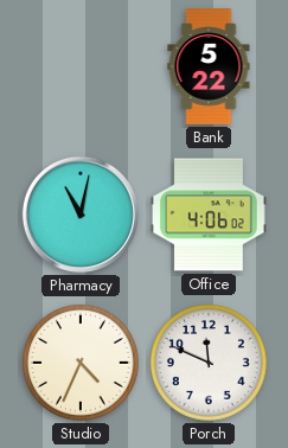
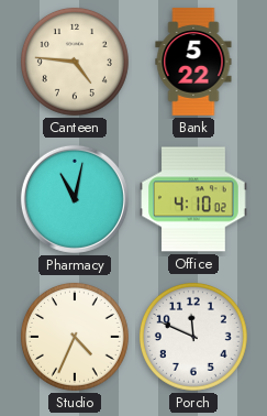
Canteen: none -> 4:46
Office: 4:06 -> 4:10
